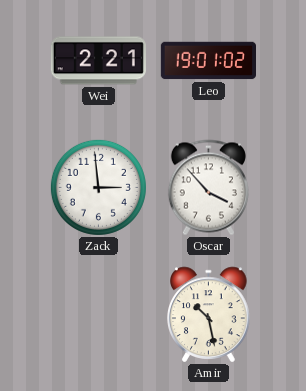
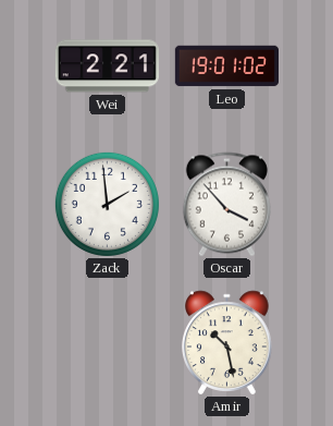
Zack: 2:59 -> 1:59
